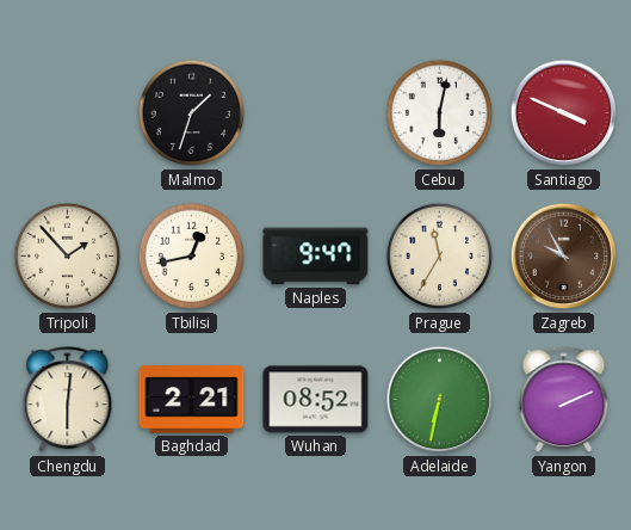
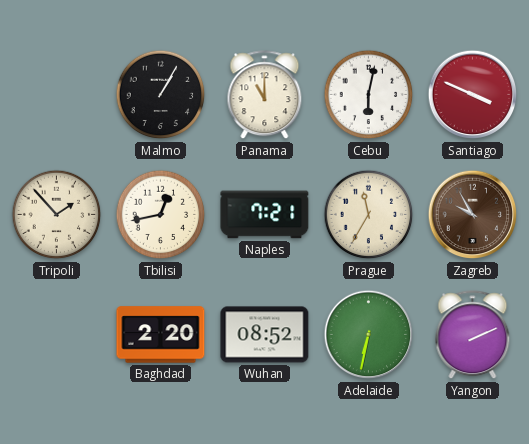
Malmo: 1:33 -> 1:05
Panama: none -> 11:00
Naples: 9:47 -> 7:21
Chengdu: 6:01 -> none
Baghdad: 2:21 -> 2:20
